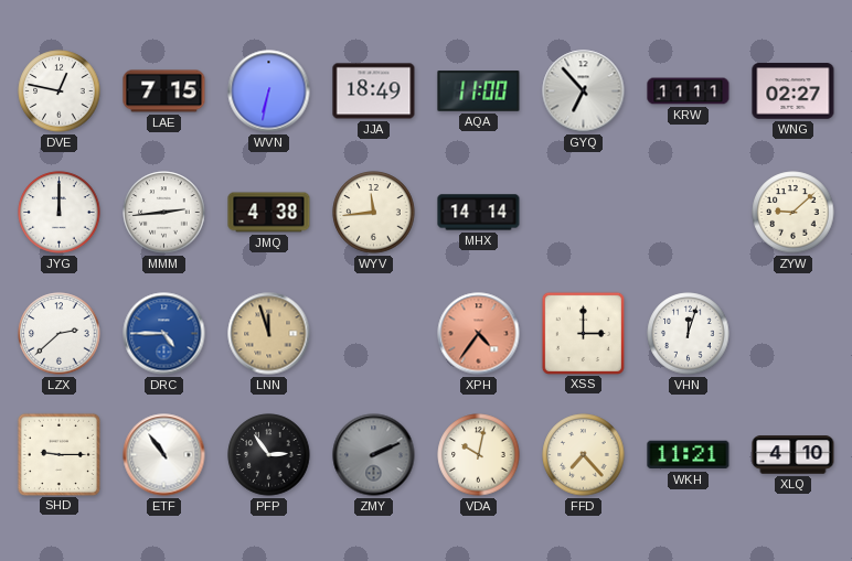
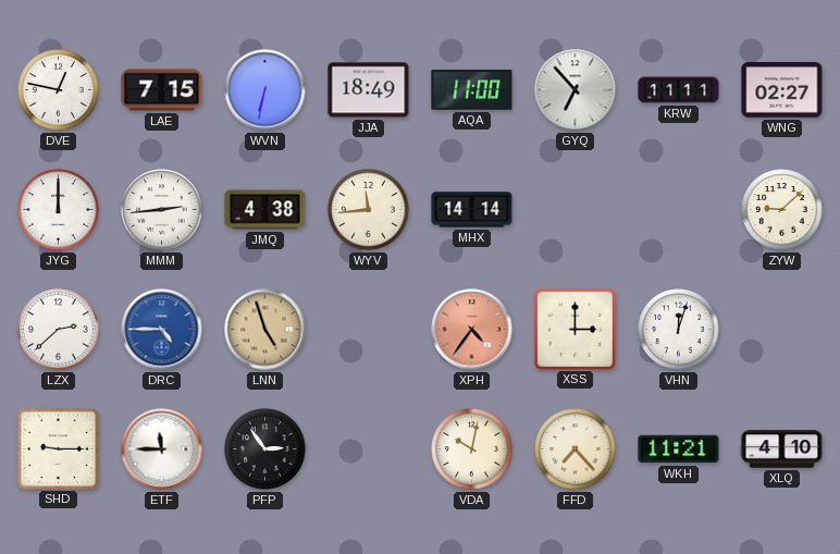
LNN: 11:57 -> 4:57
ETF: 10:54 -> 11:45
ZMY: 2:11 -> none
